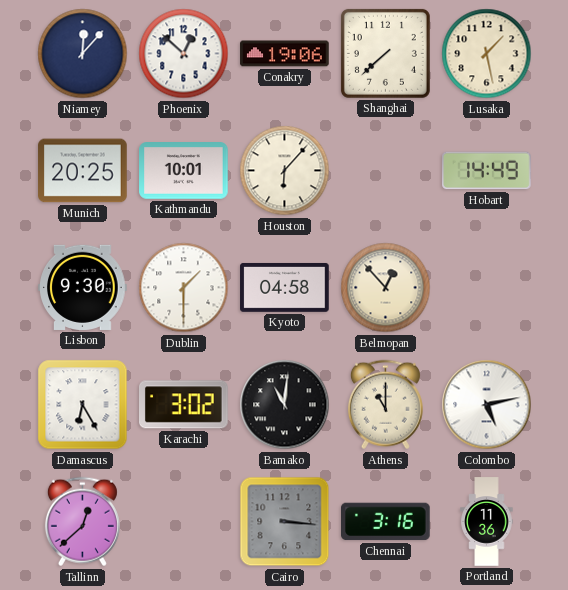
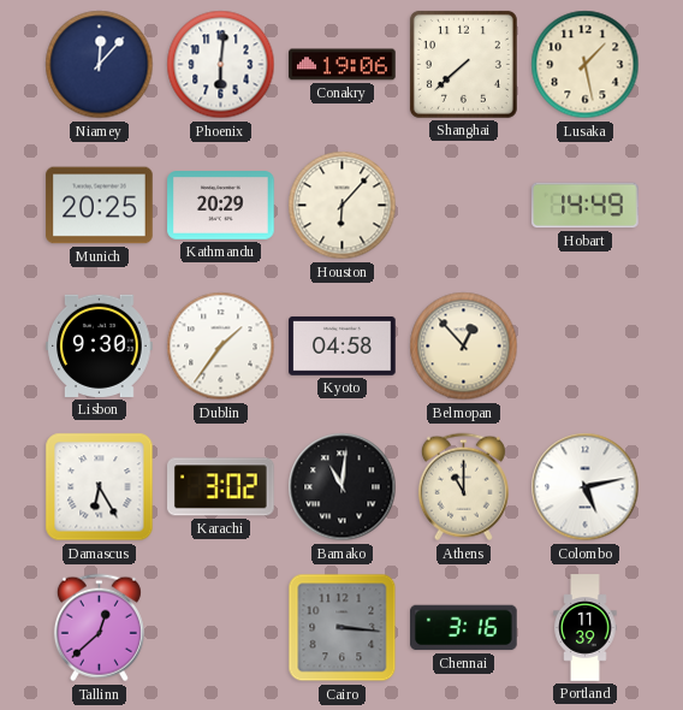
Phoenix: 12:52 -> 6:01
Kathmandu: 10:01 -> 20:29
Dublin: 1:30 -> 1:36
Portland: 11:36 -> 11:39
